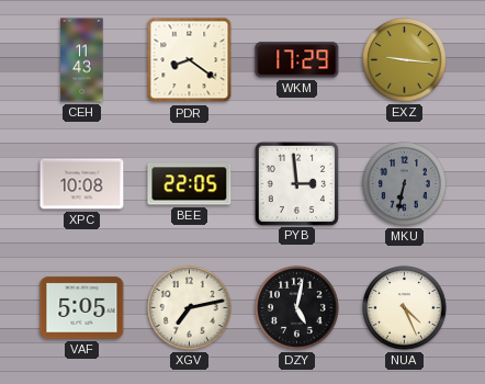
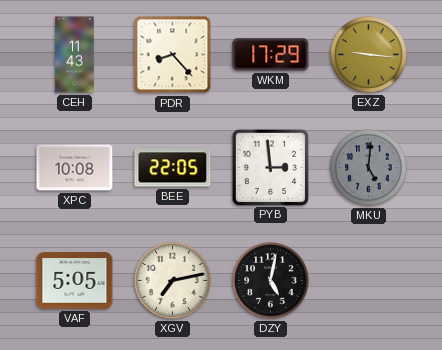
PDR: 8:21 -> 8:23
MKU: 6:32 -> 5:01
NUA: 4:26 -> none
